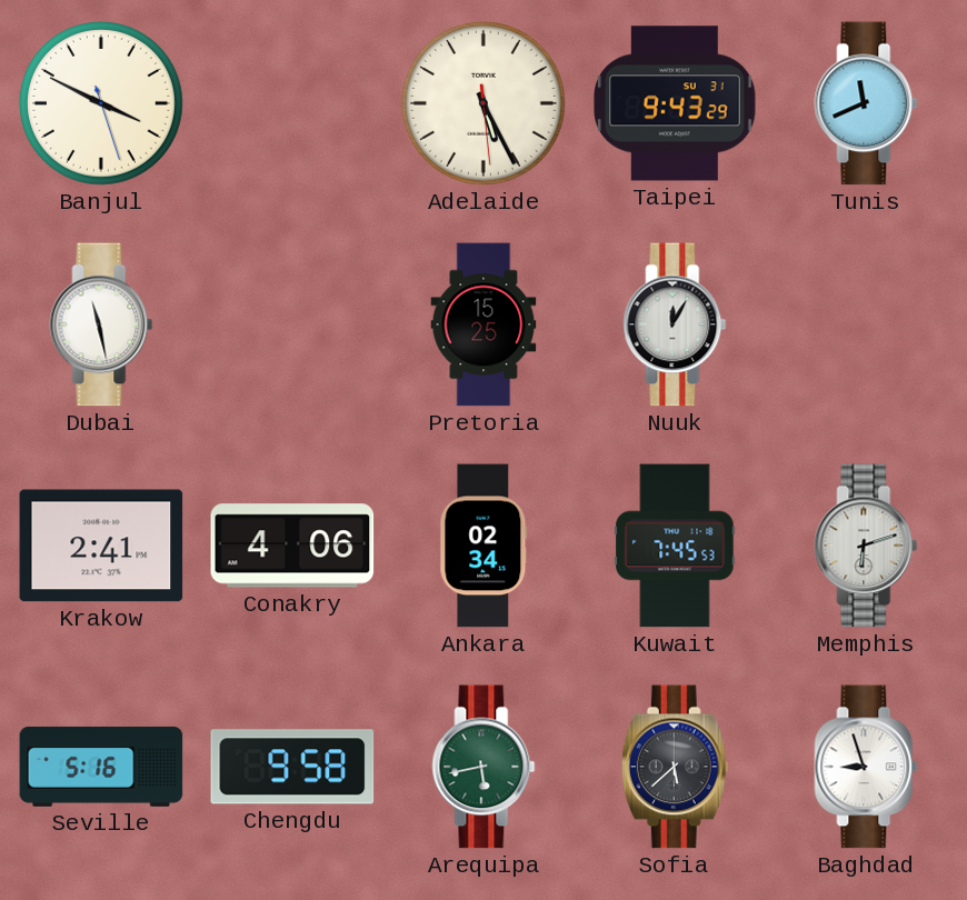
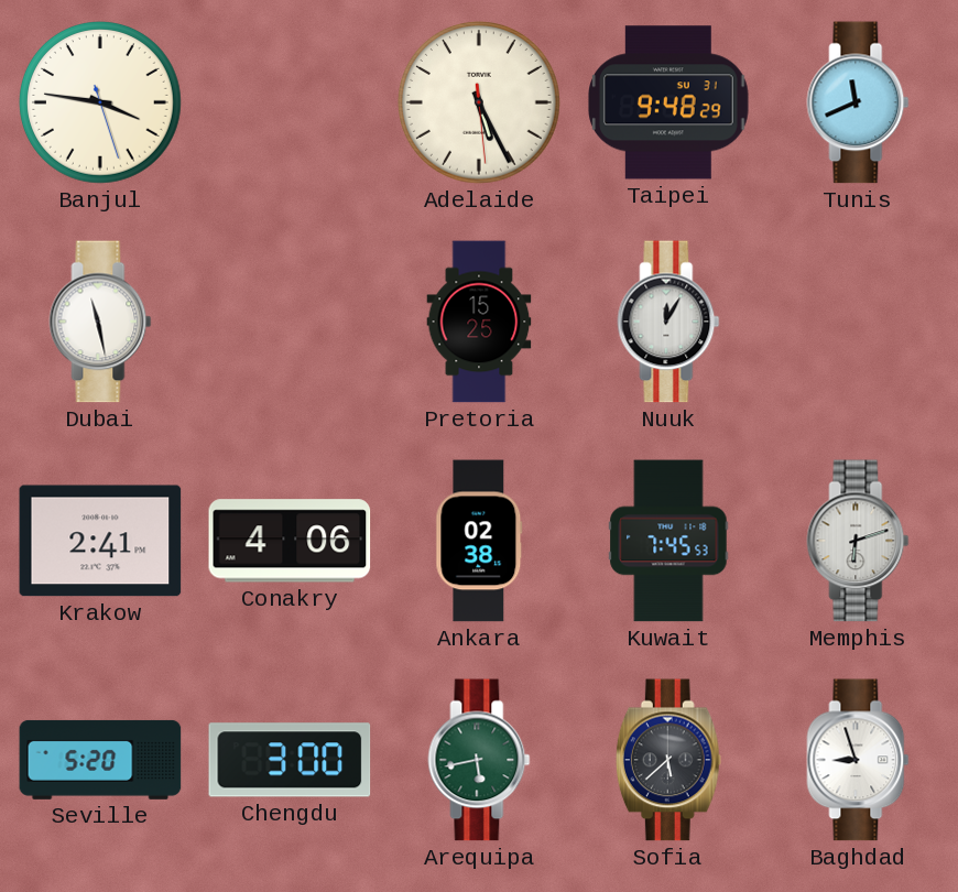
Banjul: 3:49 -> 3:46
Taipei: 9:43 -> 9:48
Ankara: 02:34 -> 02:38
Seville: 5:16 -> 5:20
Chengdu: 9:58 -> 3:00
